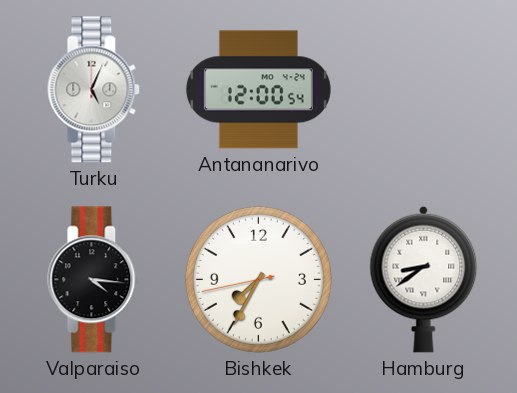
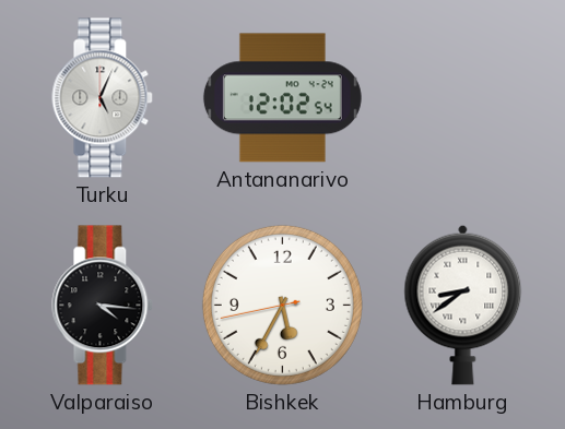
Antananarivo: 12:00 -> 12:02
Bishkek: 7:34 -> 5:34
